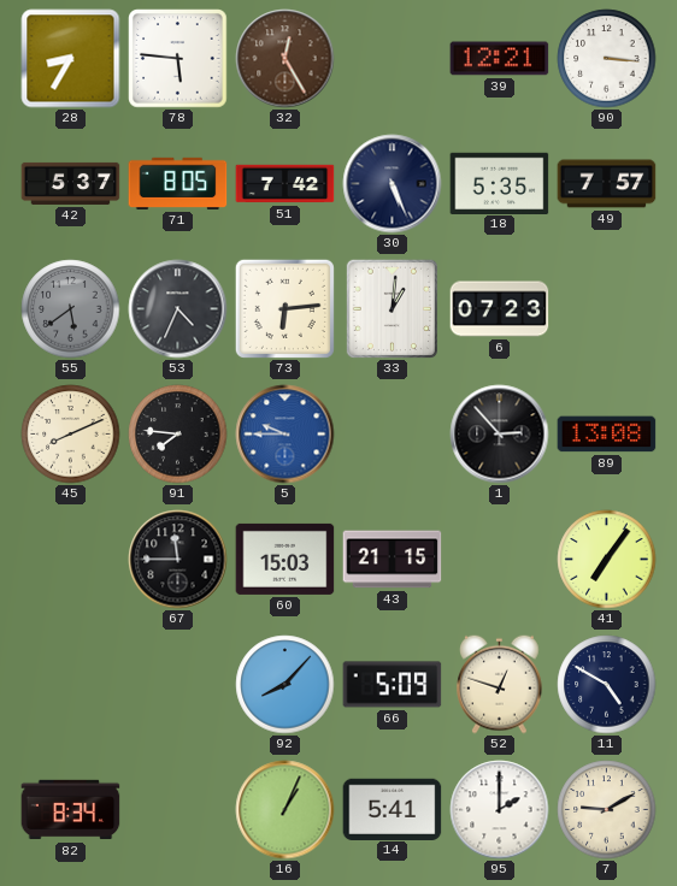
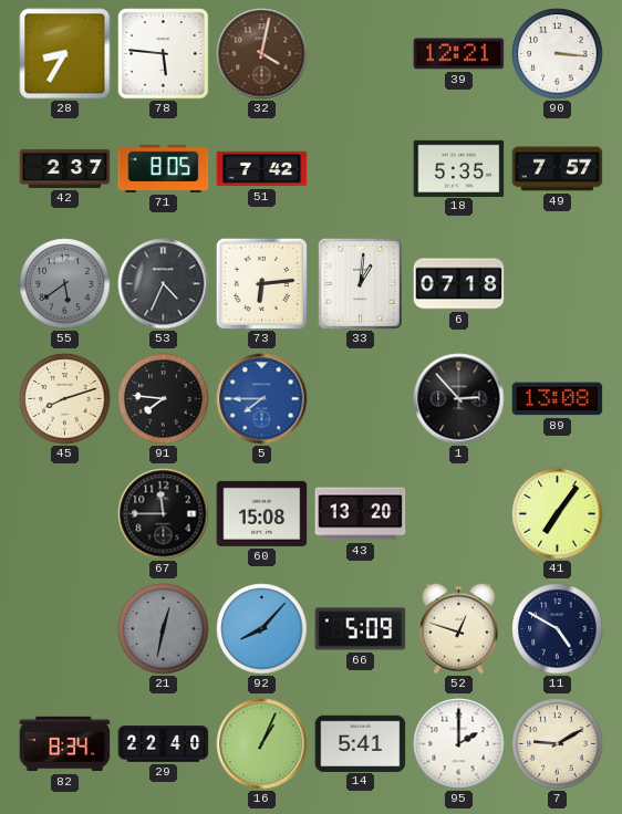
32: 12:25 -> 4:02
42: 5:37 -> 2:37
30: 5:26 -> none
6: 07:23 -> 07:18
45: 8:11 -> 8:12
5: 9:45 -> 7:45
60: 15:03 -> 15:08
43: 21:15 -> 13:20
21: none -> 12:32
29: none -> 22:40
